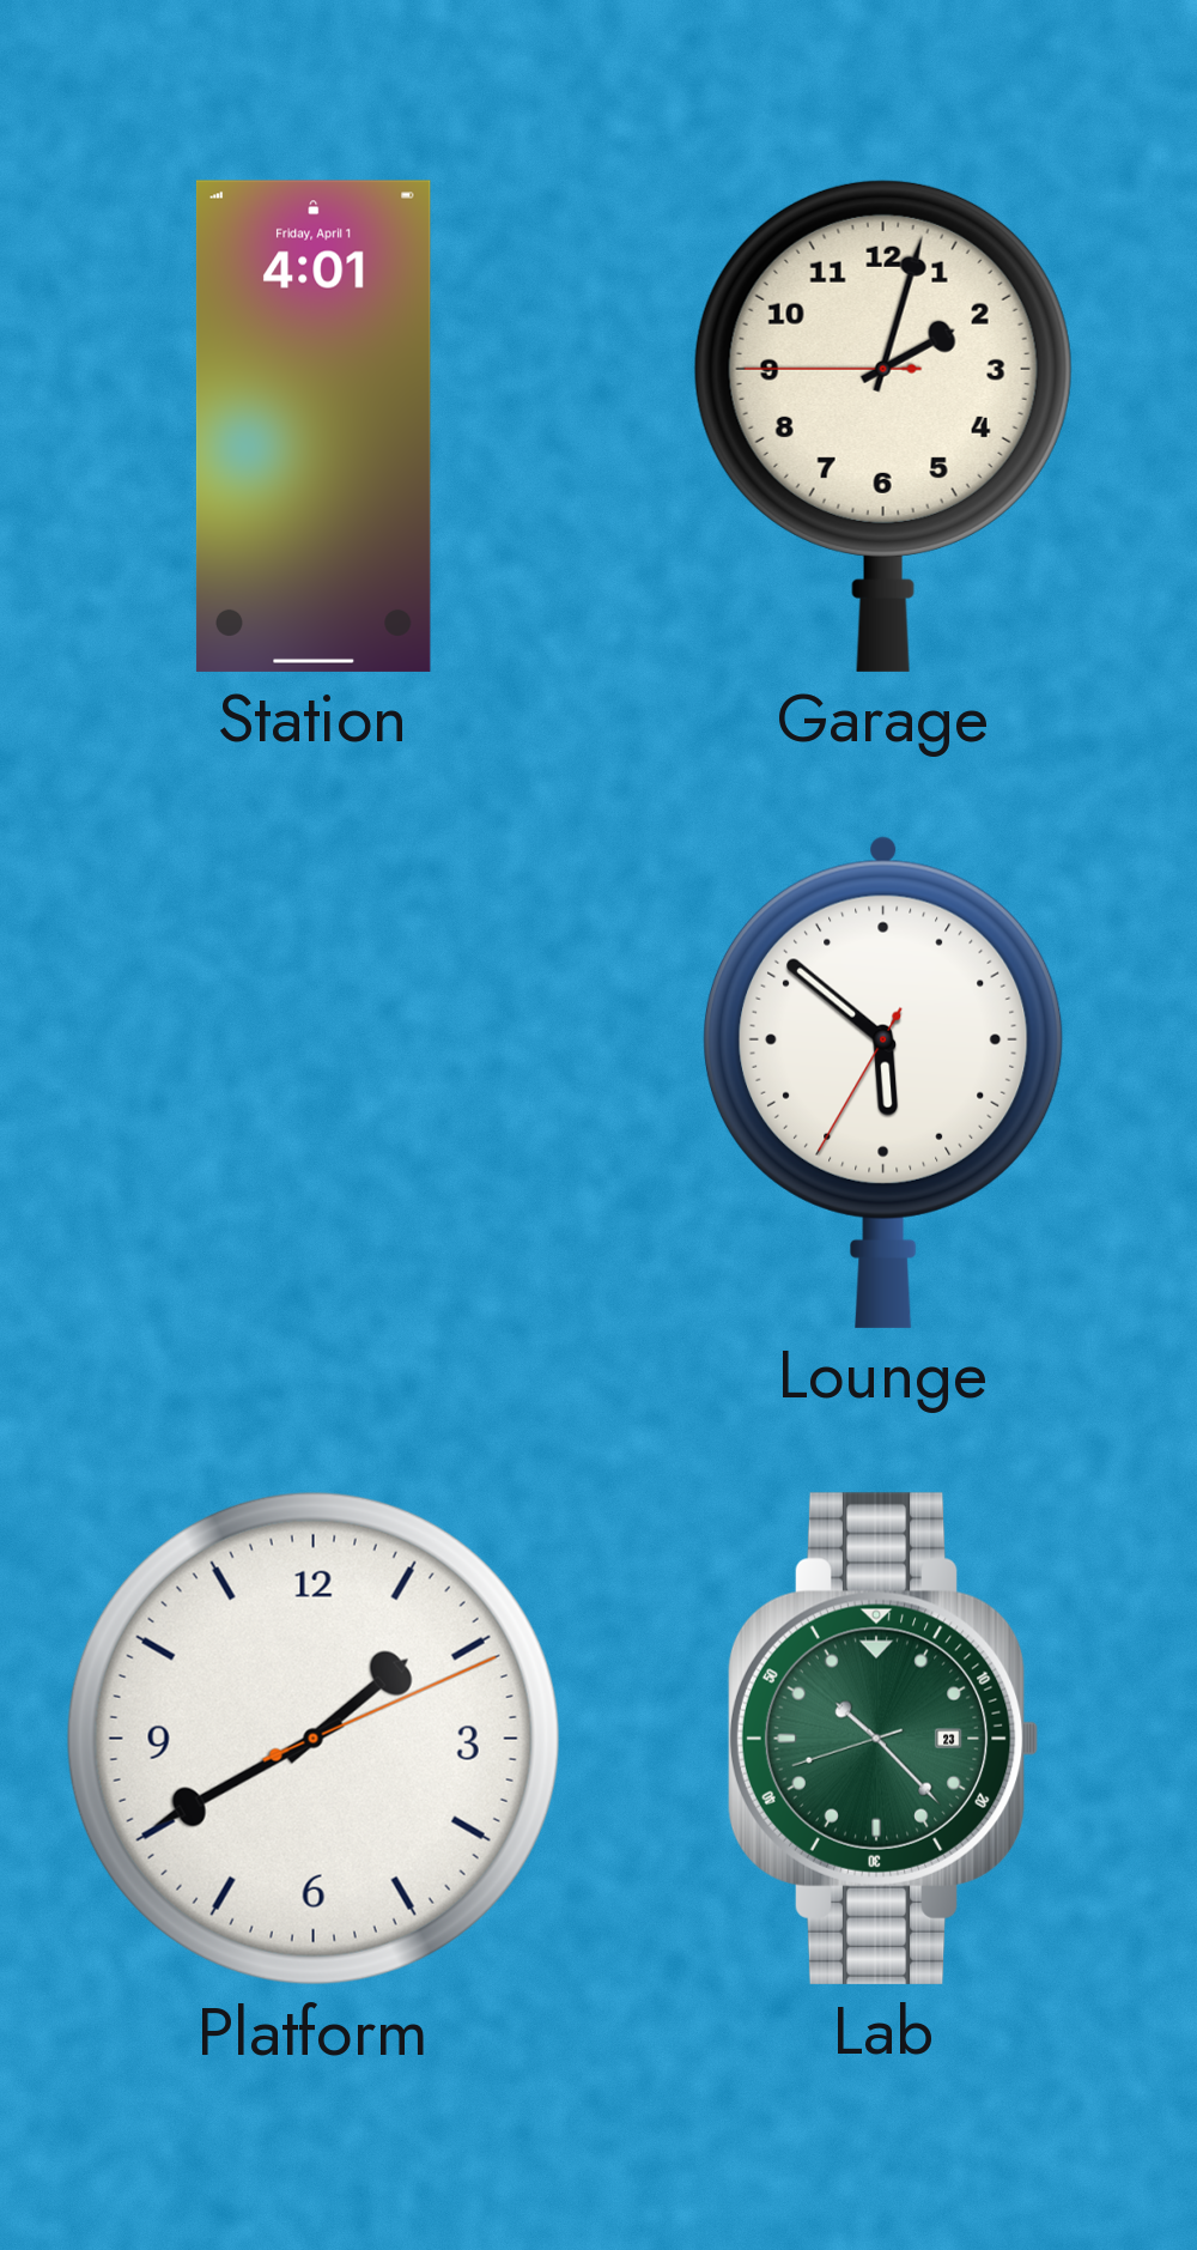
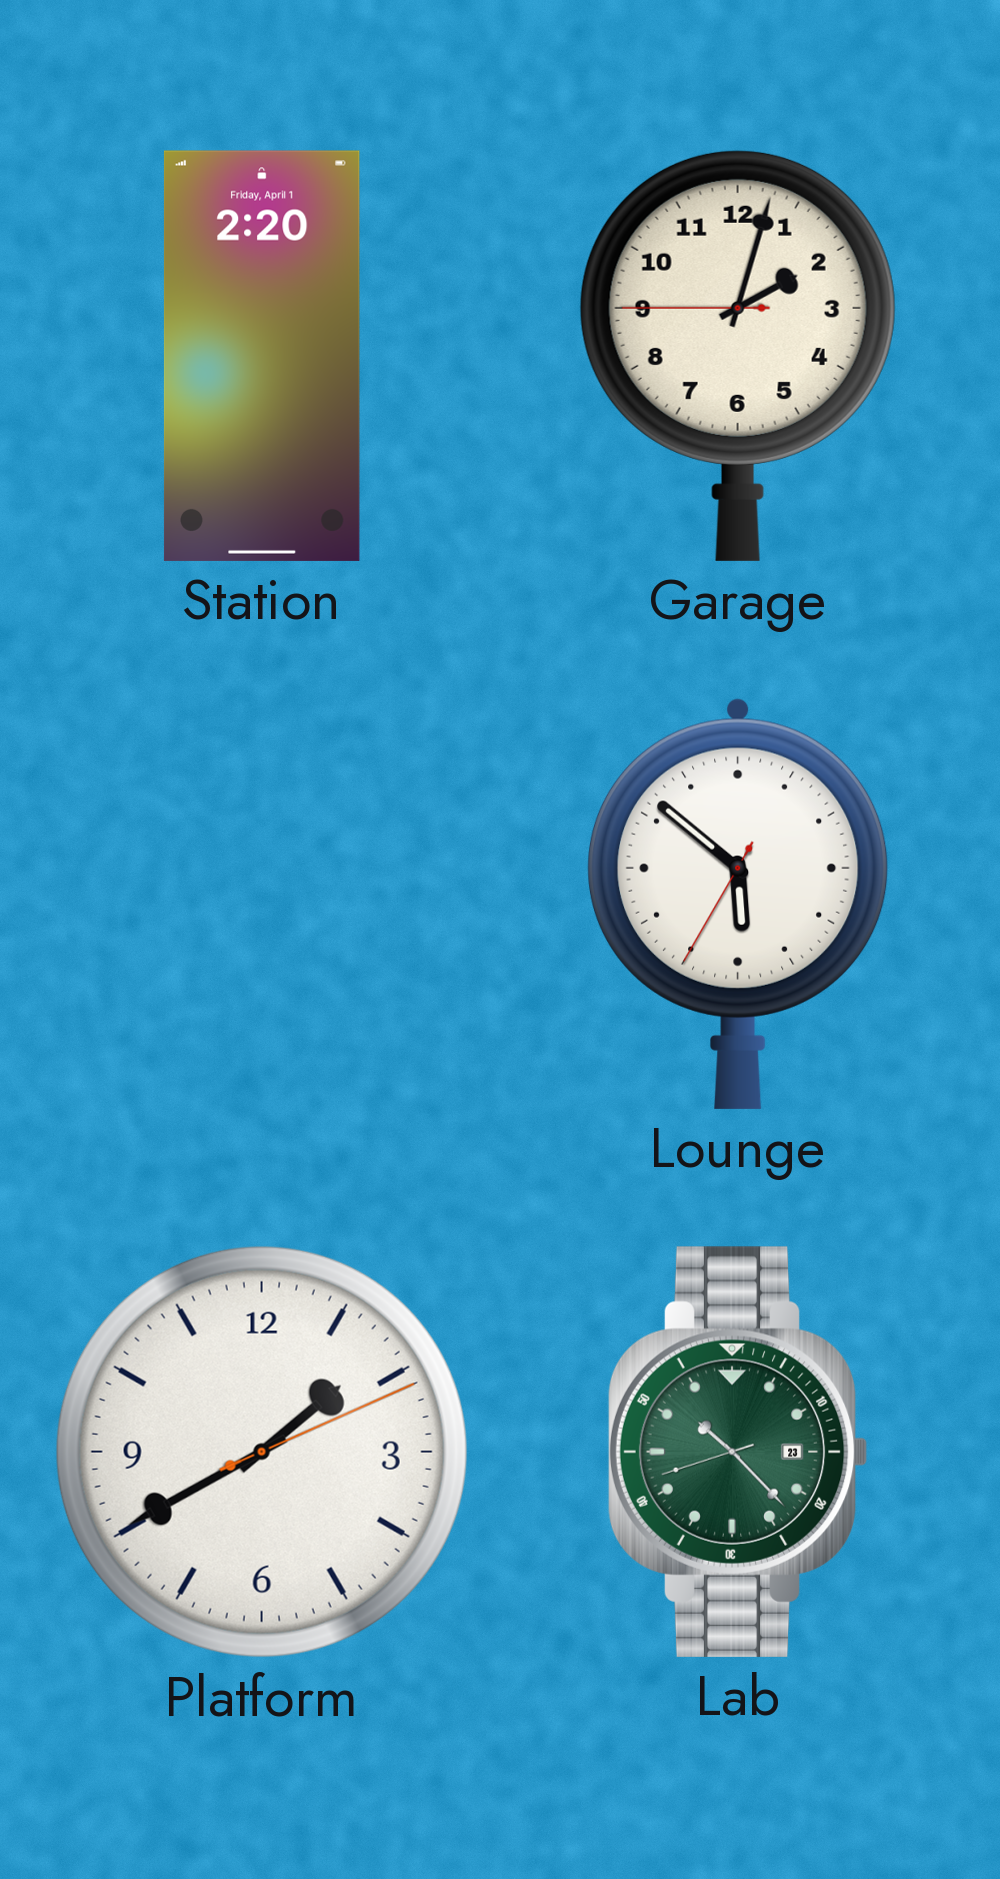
Station: 4:01 -> 2:20
